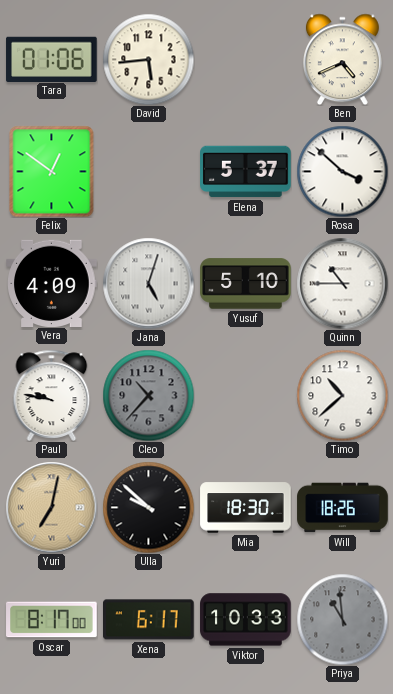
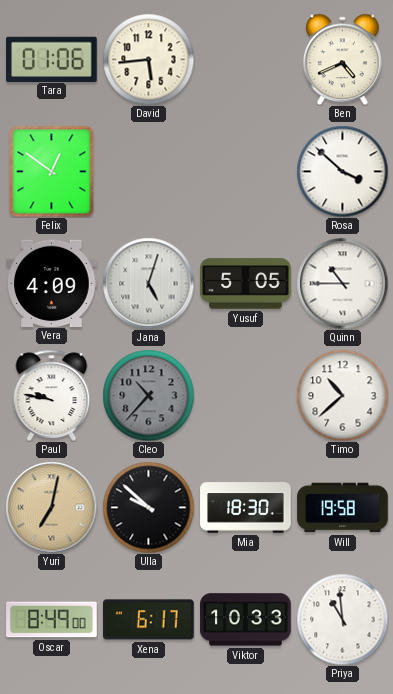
Elena: 5:37 -> none
Yusuf: 5:10 -> 5:05
Will: 18:26 -> 19:58
Oscar: 8:17 -> 8:49
Priya dial: grey -> white
